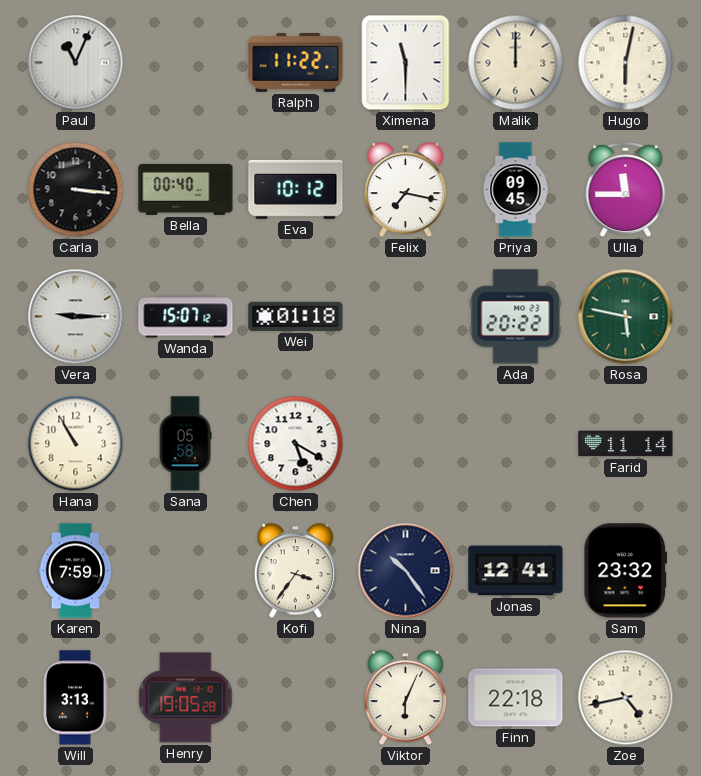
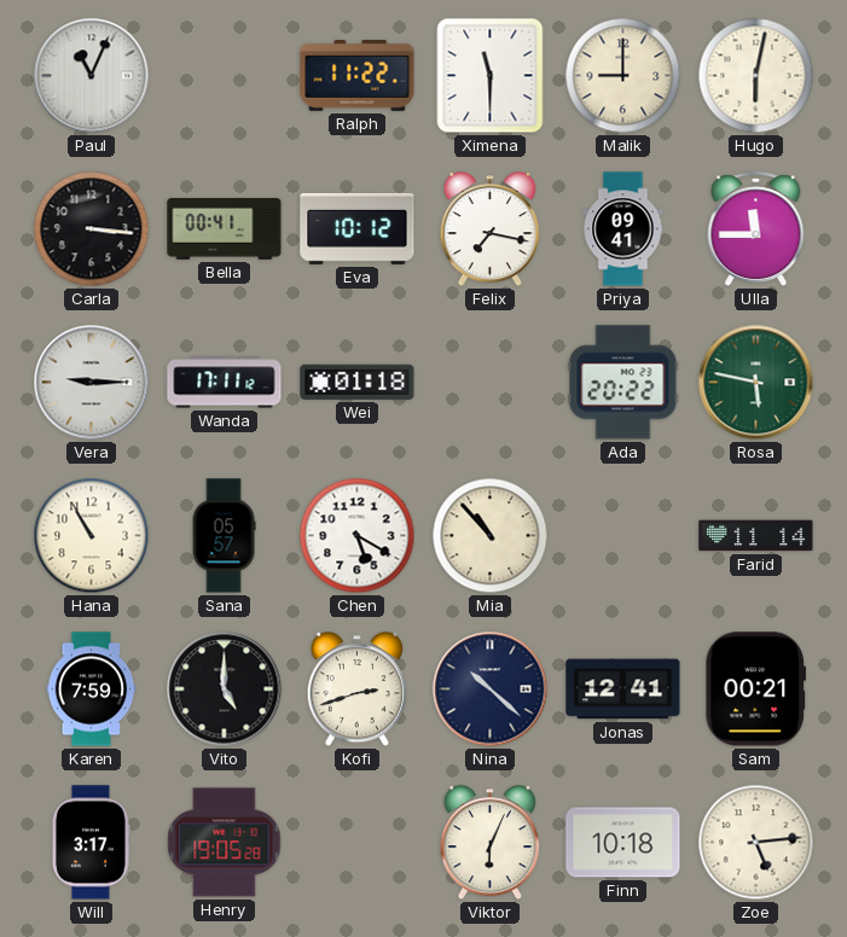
Malik: 12:00 -> 9:00
Bella: 00:40 -> 00:41
Priya: 09:45 -> 09:41
Wanda: 15:07 -> 17:11
Sana: 05:58 -> 05:57
Mia: none -> 10:53
Vito: none -> 5:00
Kofi: 3:36 -> 2:42
Nina: 10:24 -> 10:22
Sam: 23:32 -> 00:21
Will: 3:13 -> 3:17
Finn: 22:18 -> 10:18
Zoe: 4:43 -> 5:14
